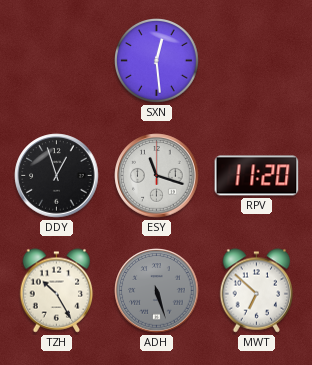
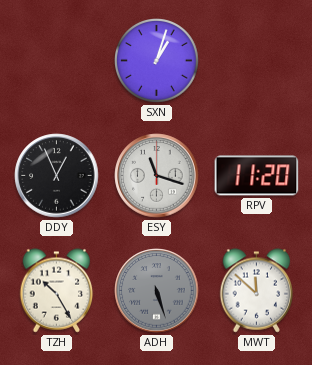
SXN: 12:29 -> 1:03
DDY: 12:57 -> 12:56
MWT: 6:52 -> 11:52
